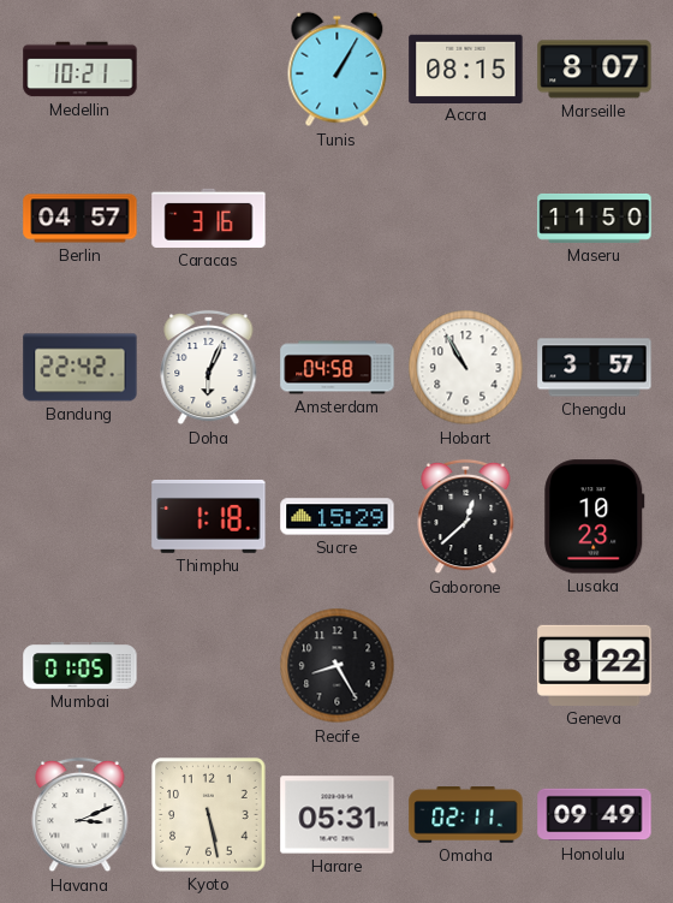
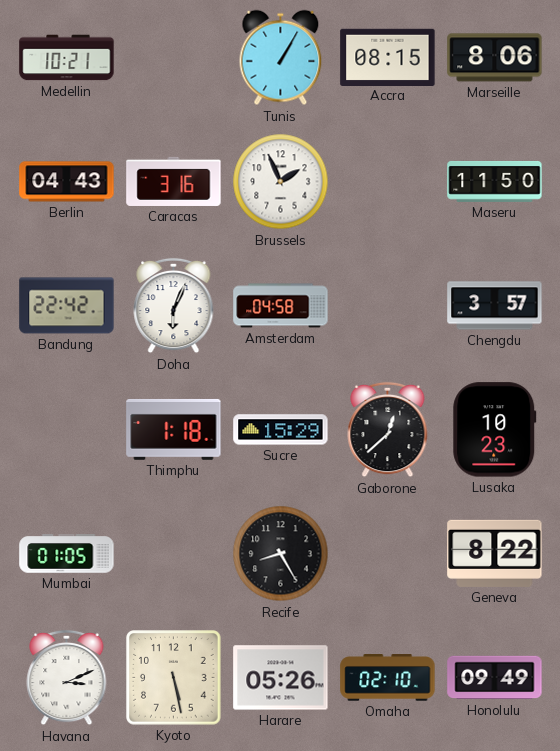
Marseille: 8:07 -> 8:06
Berlin: 04:57 -> 04:43
Brussels: none -> 1:56
Hobart: 10:55 -> none
Harare: 05:31 -> 05:26
Omaha: 02:11 -> 02:10
